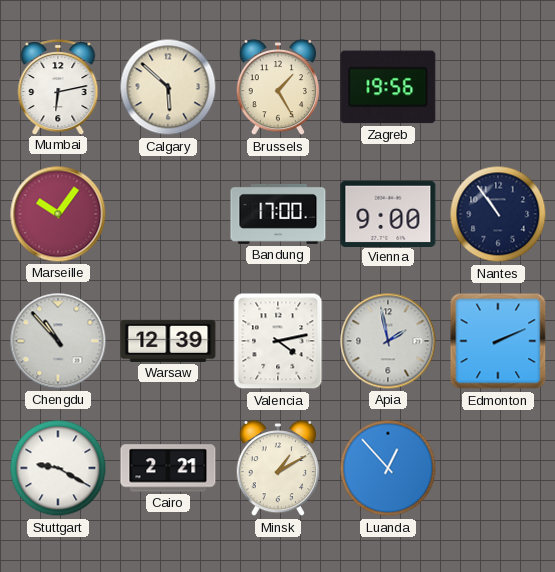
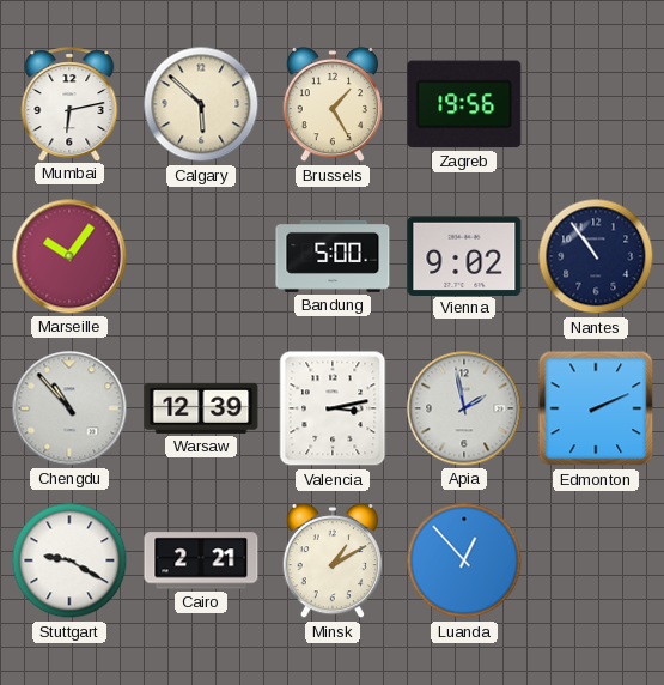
Bandung: 17:00 -> 5:00
Vienna: 9:00 -> 9:02
Valencia: 4:13 -> 3:13
